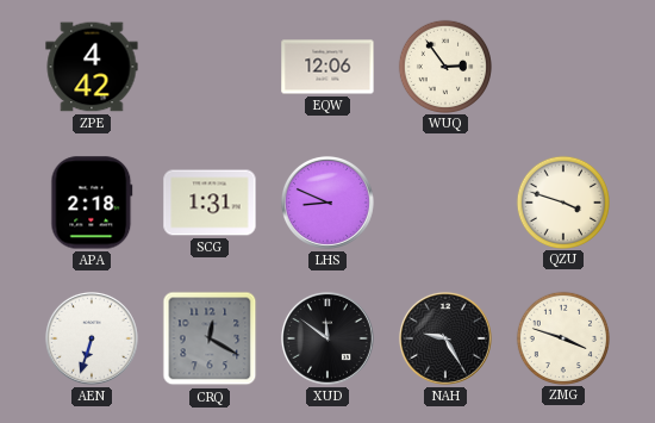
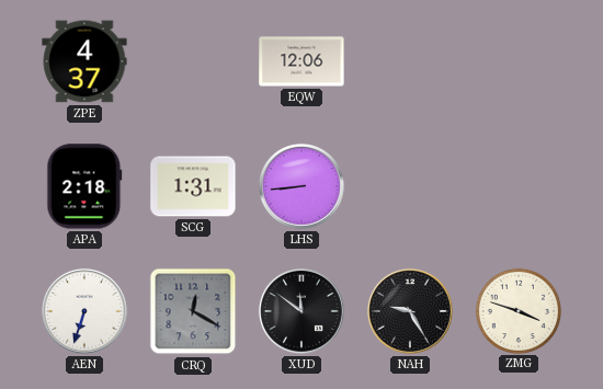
ZPE: 4:42 -> 4:37
WUQ: 2:54 -> none
LHS: 8:49 -> 8:44
QZU: 3:48 -> none
